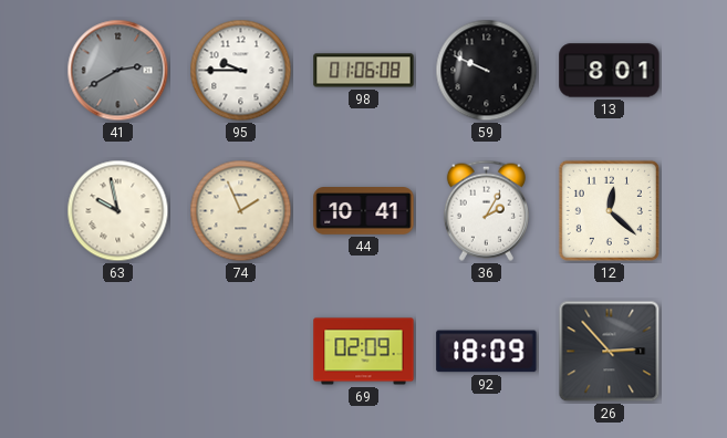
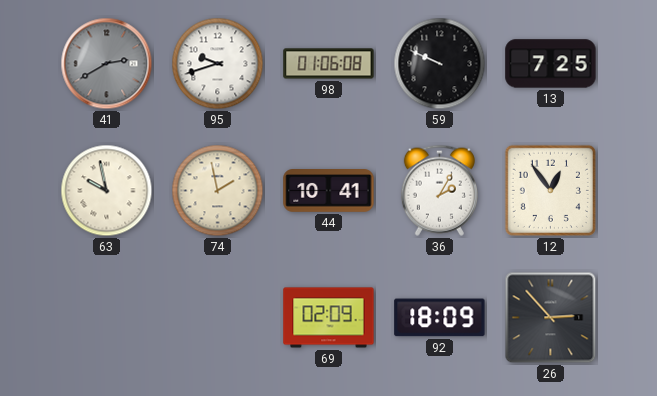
95: 9:45 -> 9:42
13: 8:01 -> 7:25
74: 1:56 -> 1:58
12: 12:22 -> 12:54
